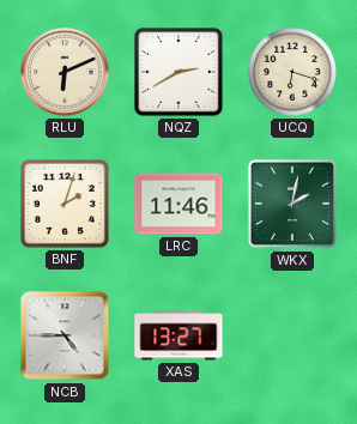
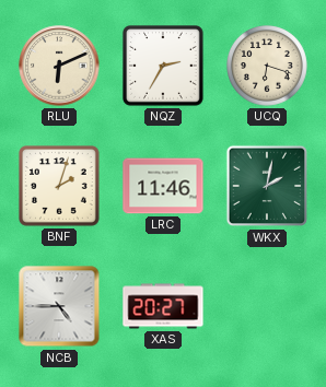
NQZ: 2:40 -> 2:35
XAS: 13:27 -> 20:27
